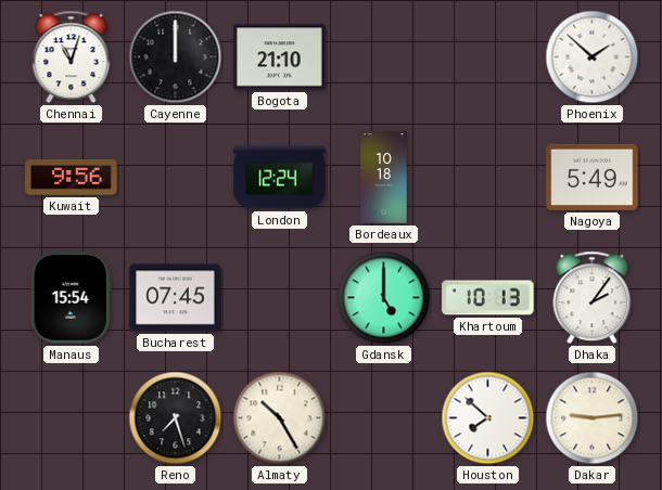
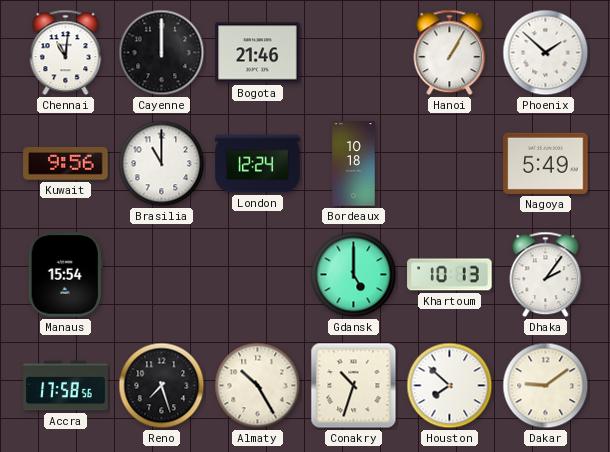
Chennai: 11:03 -> 11:01
Bogota: 21:10 -> 21:46
Hanoi: none -> 1:05
Brasilia: none -> 11:00
Bucharest: 07:45 -> none
Accra: none -> 17:58
Conakry: none -> 10:33
Dakar: 9:14 -> 9:09
